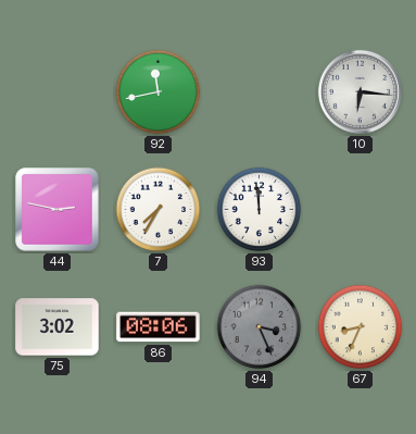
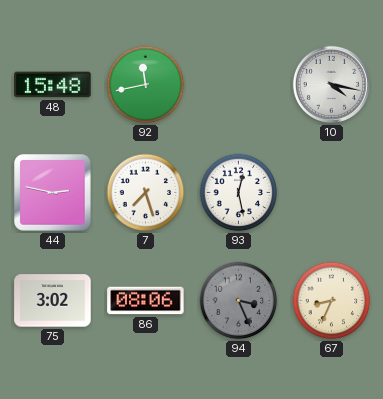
48: none -> 15:48
10: 6:16 -> 4:17
7: 7:35 -> 7:27
93: 11:59 -> 12:28
